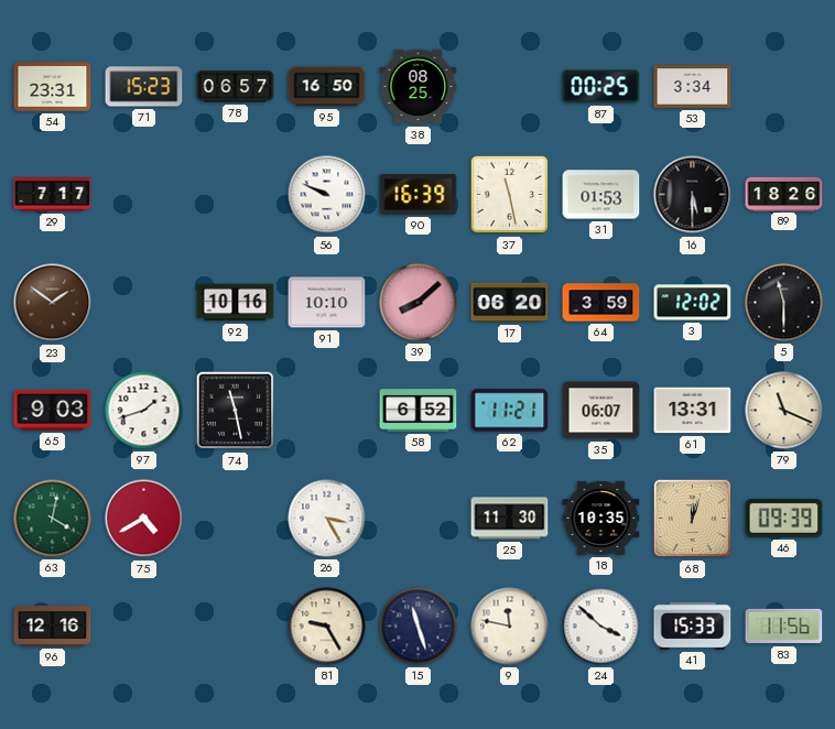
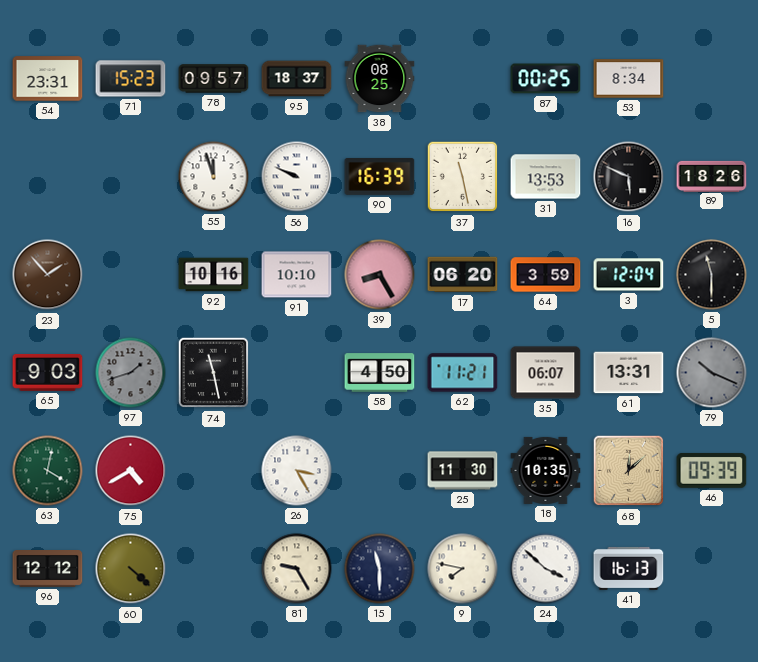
78: 06:57 -> 09:57
95: 16:50 -> 18:37
53: 3:34 -> 8:34
29: 7:17 -> none
55: none -> 11:57
31: 01:53 -> 13:53
16: 5:30 -> 5:49
23: 1:51 -> 1:53
39: 8:08 -> 8:25
3: 12:02 -> 12:04
97 dial: white -> grey
58: 6:52 -> 4:50
79: 11:19 -> 10:19
79 dial: cream -> grey
68: 12:03 -> 12:08
96: 12:16 -> 12:12
60: none -> 4:22
15: 11:27 -> 11:30
9: 11:47 -> 7:47
41: 15:33 -> 16:13
83: 11:56 -> none
